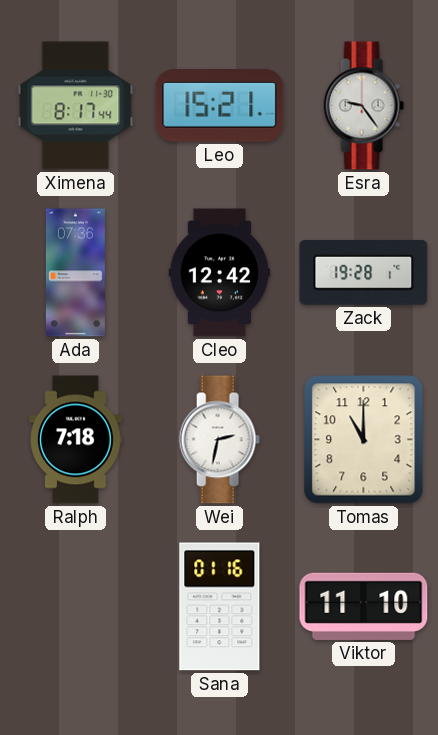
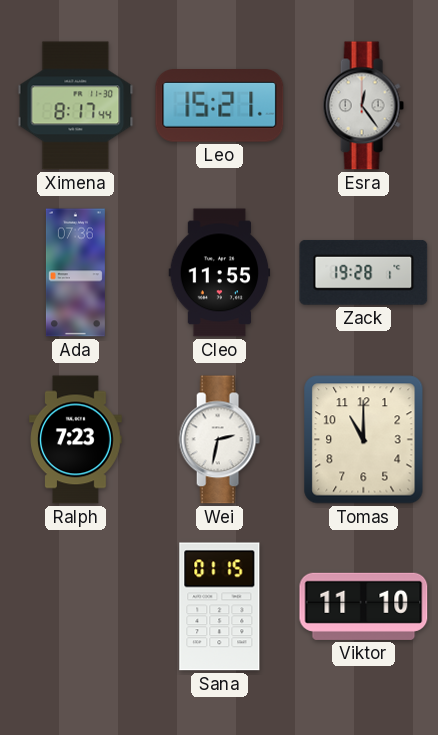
Esra: 9:24 -> 12:24
Cleo: 12:42 -> 11:55
Ralph: 7:18 -> 7:23
Sana: 01:16 -> 01:15
